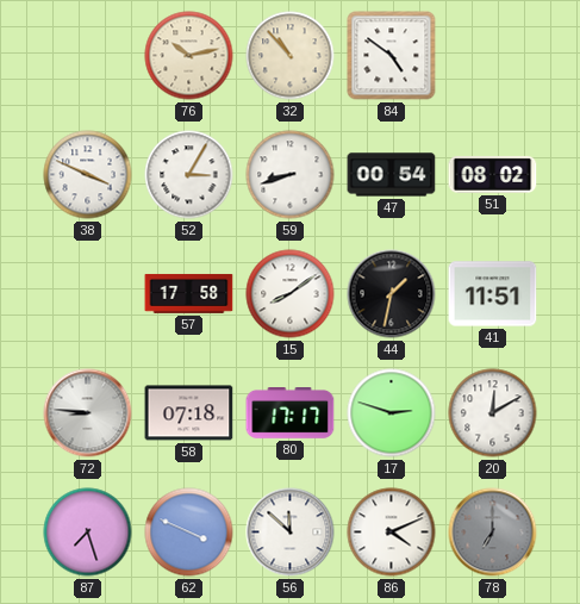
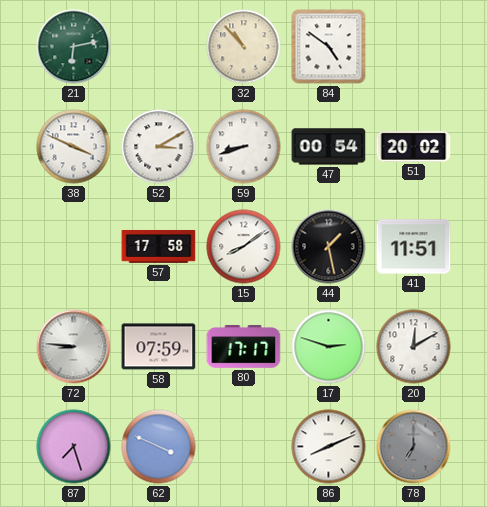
21: none -> 6:13
76: 10:13 -> none
52: 3:05 -> 3:10
51: 08:02 -> 20:02
44: 1:32 -> 1:28
58: 07:18 -> 07:59
56: 11:52 -> none
86: 4:11 -> 8:11
